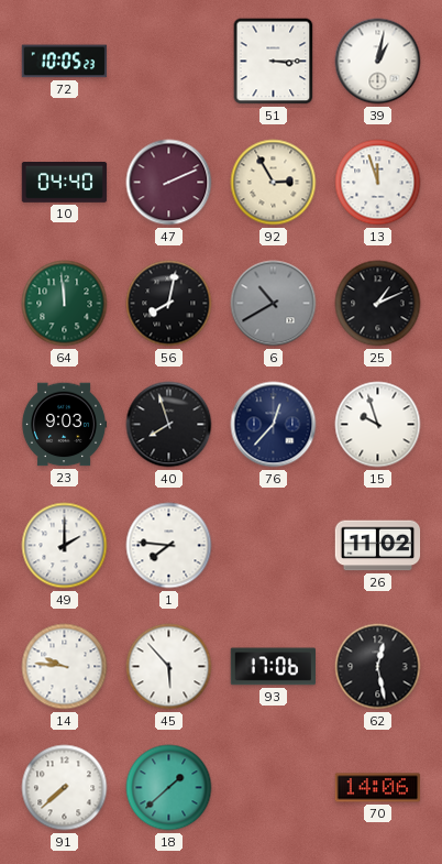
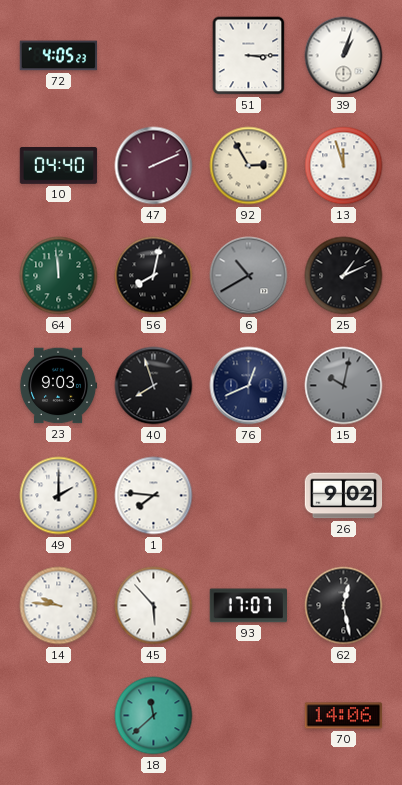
72: 10:05 -> 4:05
39: 1:02 -> 1:03
76: 12:37 -> 12:41
15: 9:57 -> 10:02
15 dial: white -> grey
26: 11:02 -> 9:02
93: 17:06 -> 17:07
91: 7:38 -> none
18: 1:38 -> 11:38
